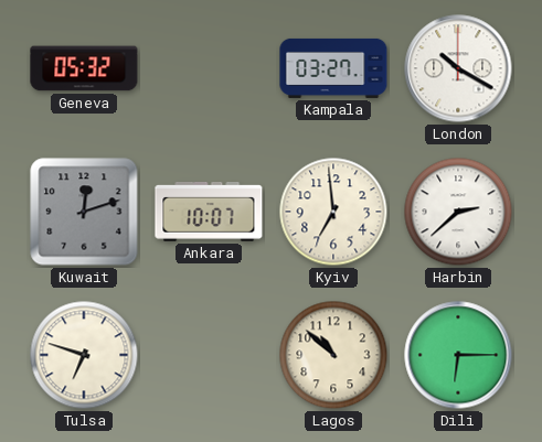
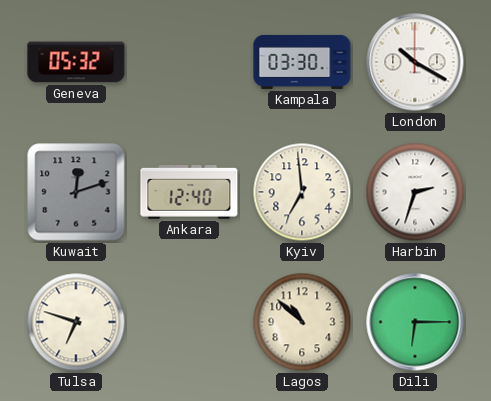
Kampala: 03:27 -> 03:30
Ankara: 10:07 -> 12:40
Harbin: 2:38 -> 2:33
